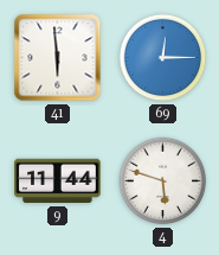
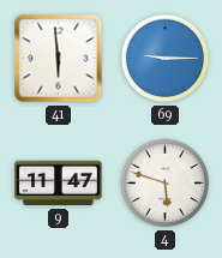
69: 12:15 -> 9:15
9: 11:44 -> 11:47
